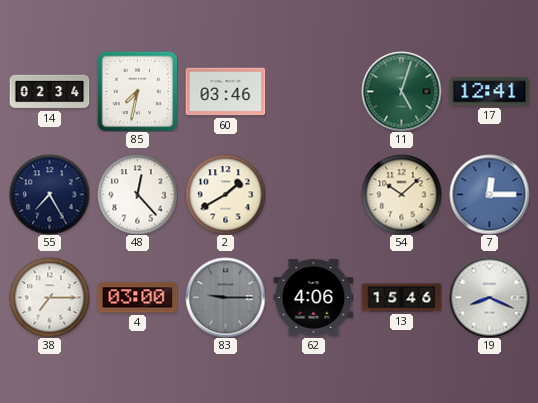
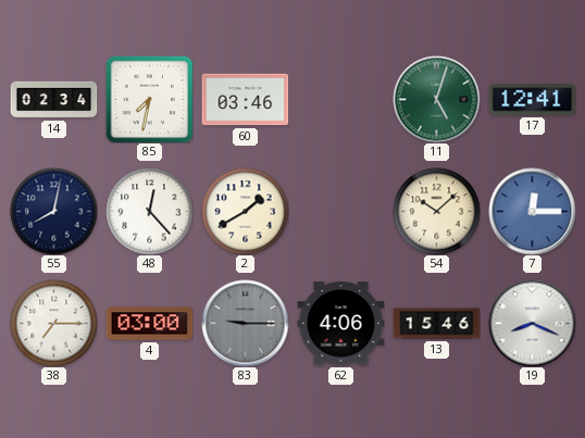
55: 7:25 -> 8:02
